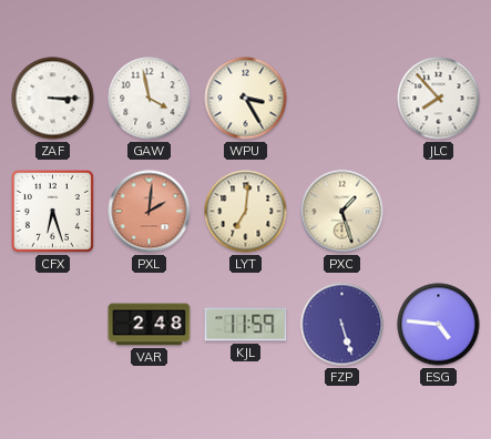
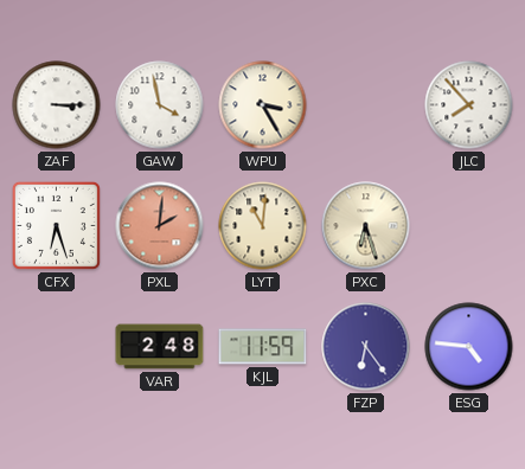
LYT: 7:01 -> 11:01
PXC: 1:27 -> 6:27
FZP: 5:27 -> 6:24
